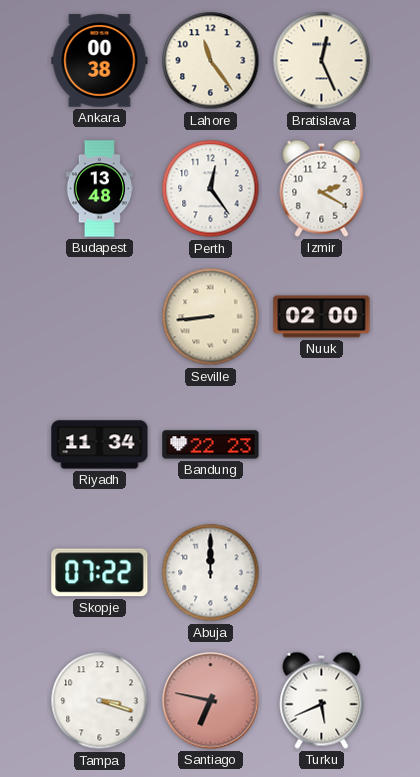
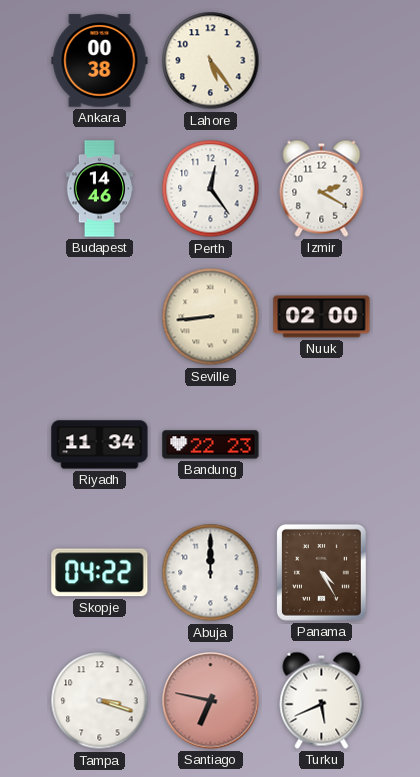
Lahore: 11:24 -> 5:24
Bratislava: 12:26 -> none
Budapest: 13:48 -> 14:46
Skopje: 07:22 -> 04:22
Panama: none -> 4:25
